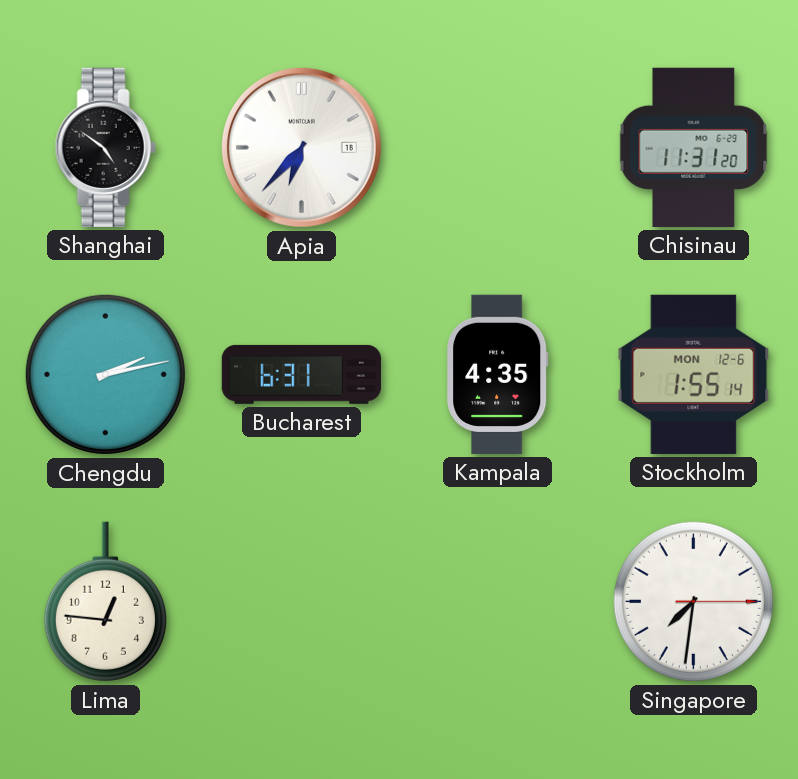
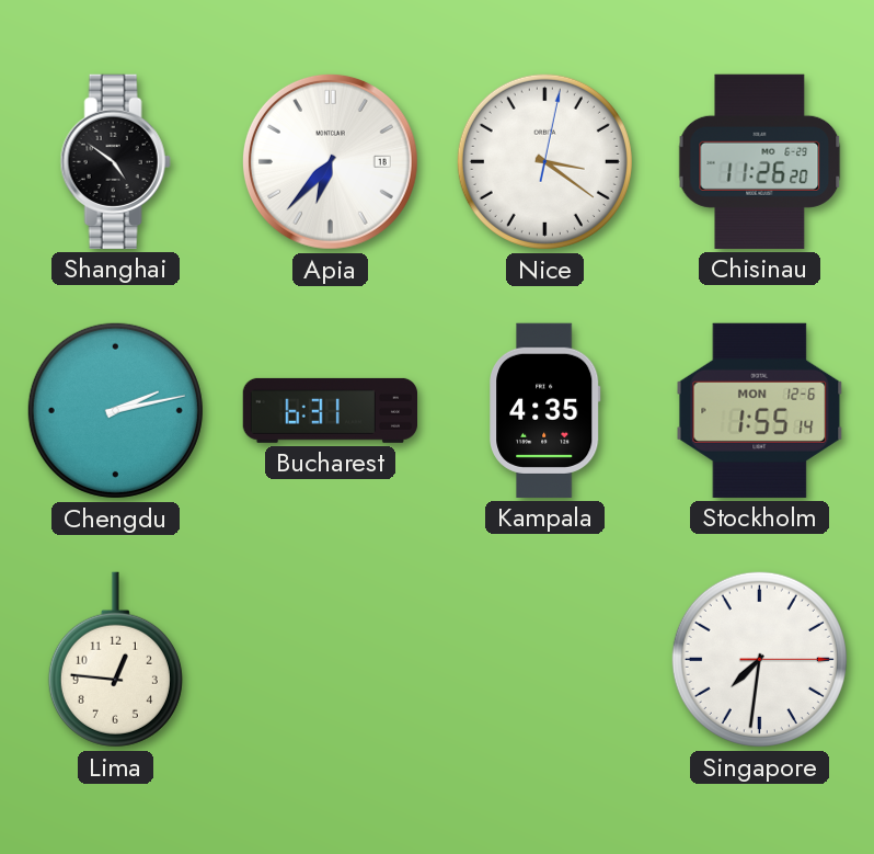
Nice: none -> 3:21
Chisinau: 11:31 -> 11:26
